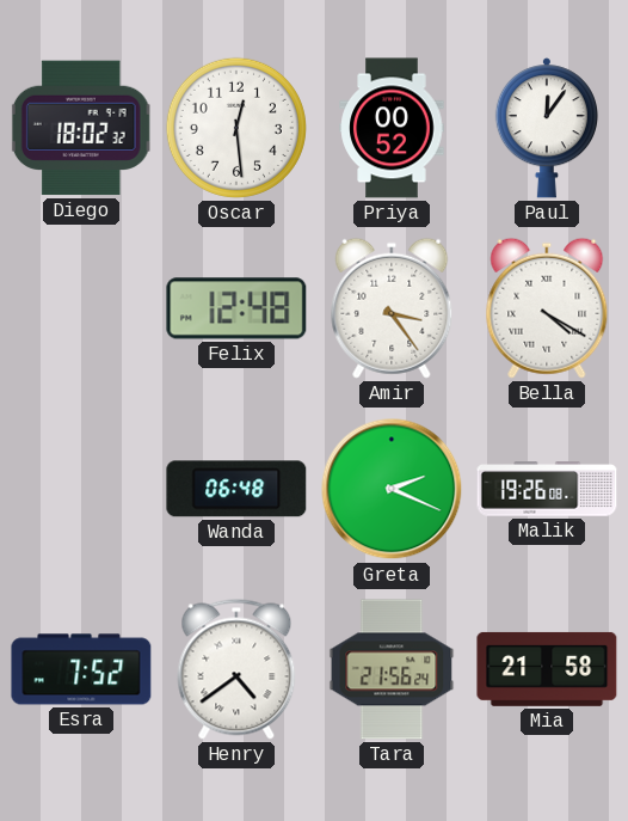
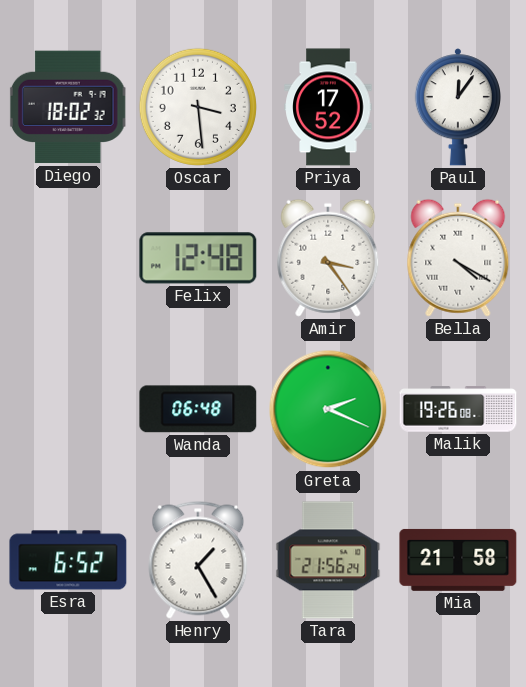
Oscar: 12:29 -> 3:29
Priya: 00:52 -> 17:52
Esra: 7:52 -> 6:52
Henry: 4:39 -> 1:25
